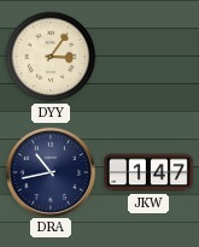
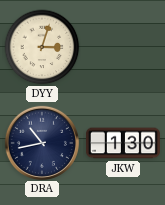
DYY: 3:06 -> 3:03
JKW: 1:47 -> 1:30
